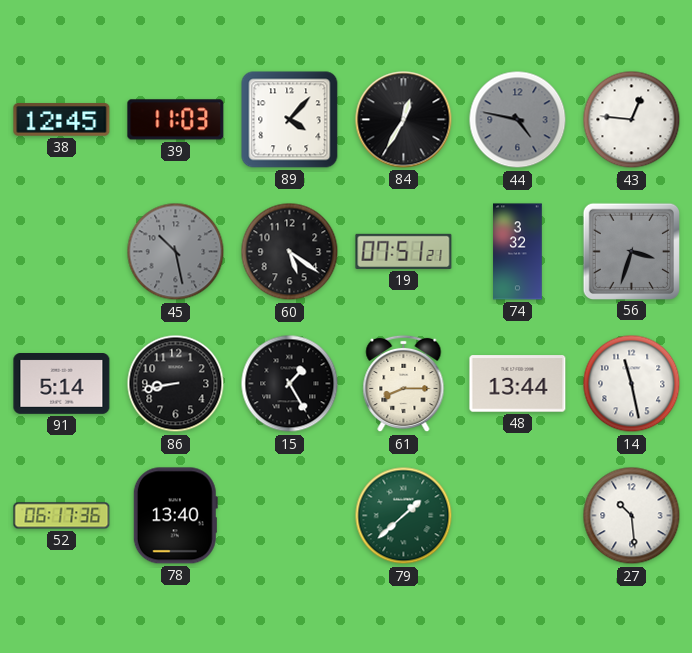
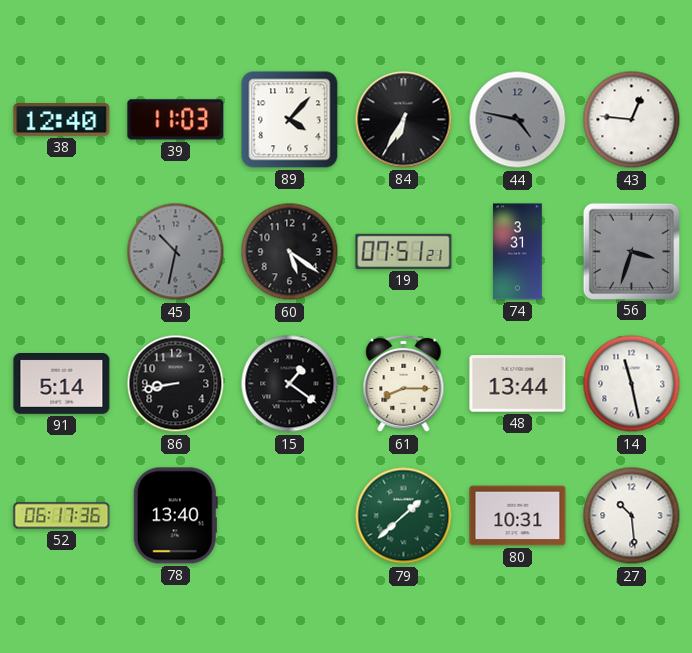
38: 12:45 -> 12:40
84: 12:35 -> 6:35
45: 10:28 -> 10:32
74: 3:32 -> 3:31
15: 1:25 -> 1:21
80: none -> 10:31
